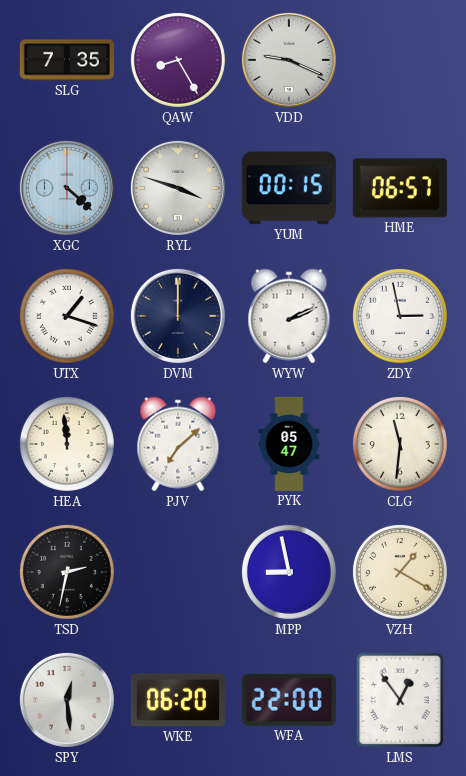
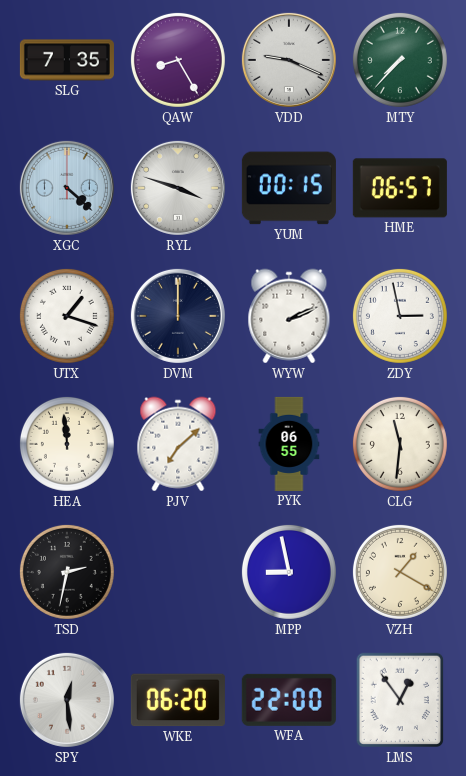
MTY: none -> 7:37
PYK: 05:47 -> 06:55
